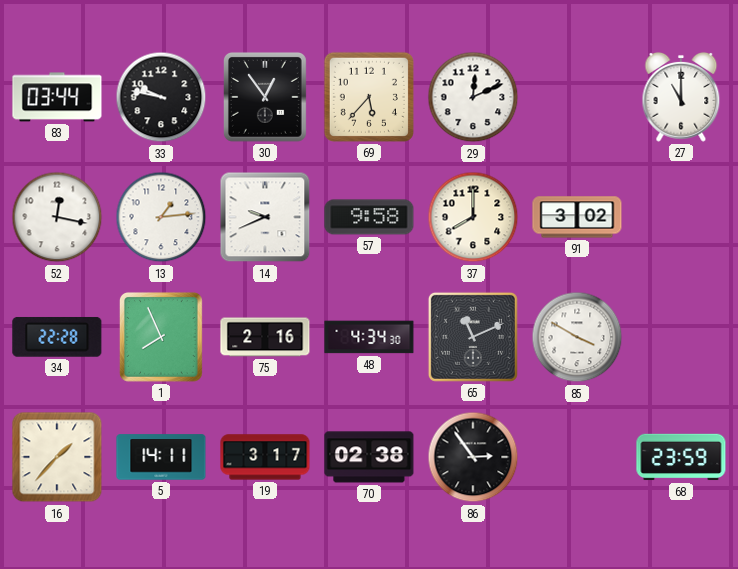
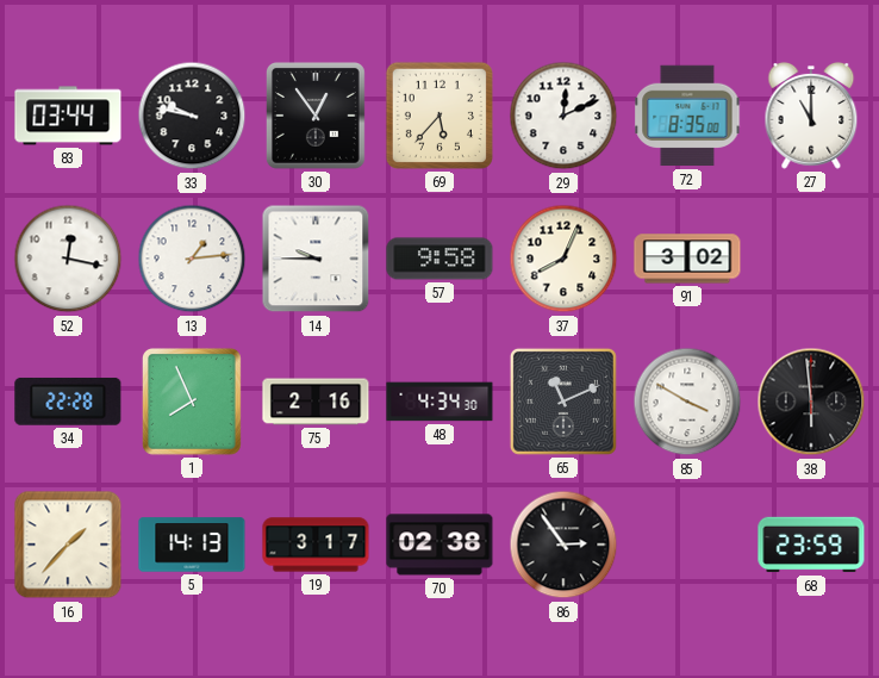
72: none -> 8:35
14: 9:41 -> 9:45
37: 8:00 -> 8:04
38: none -> 5:59
5: 14:11 -> 14:13
